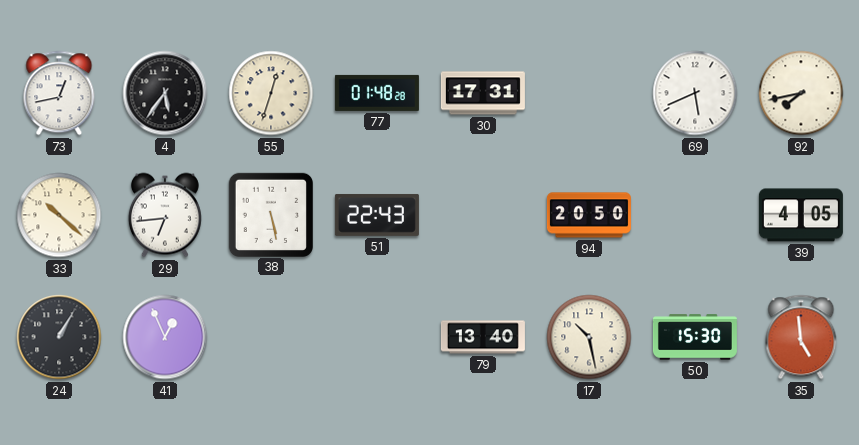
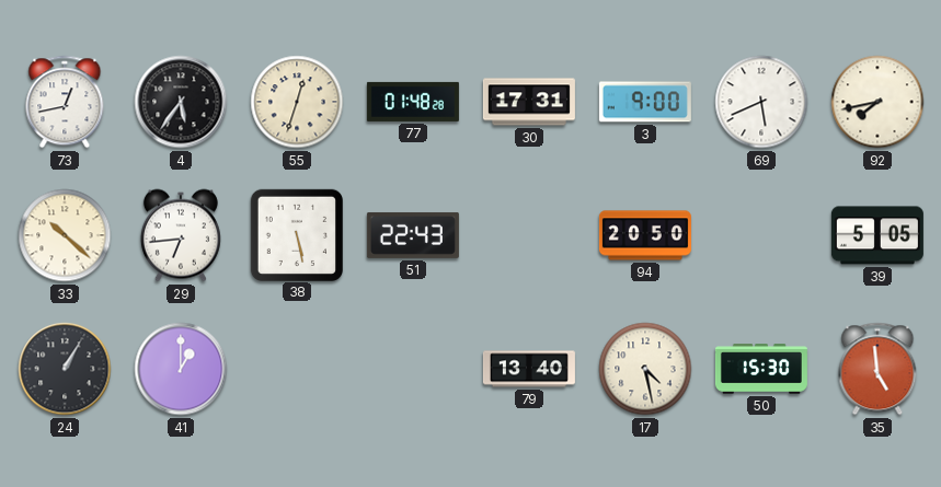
3: none -> 9:00
39: 4:05 -> 5:05
41: 12:56 -> 1:00
17: 10:28 -> 4:28
